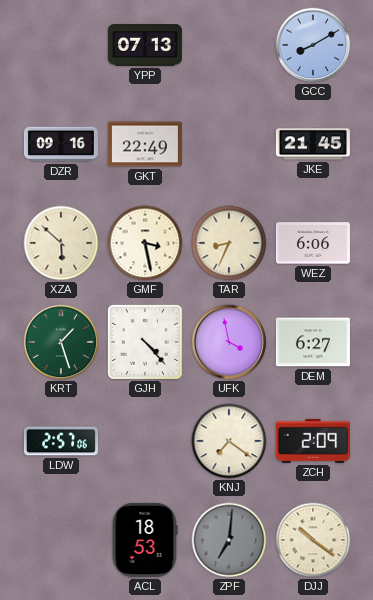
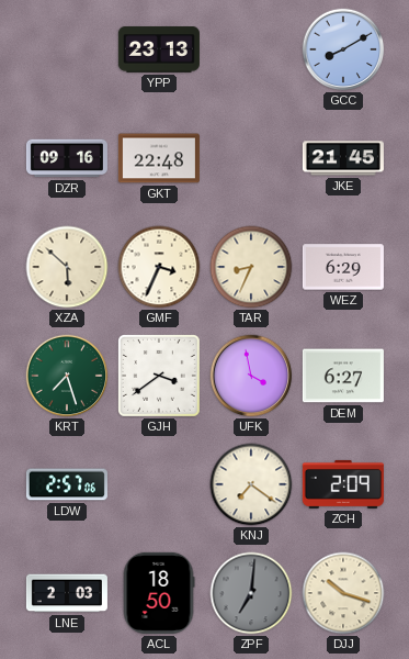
YPP: 07:13 -> 23:13
GKT: 22:49 -> 22:48
GMF: 3:28 -> 3:34
WEZ: 6:06 -> 6:29
KRT: 1:27 -> 7:27
GJH: 4:23 -> 3:39
LNE: none -> 2:03
ACL: 18:53 -> 18:50
DJJ: 10:21 -> 10:18
